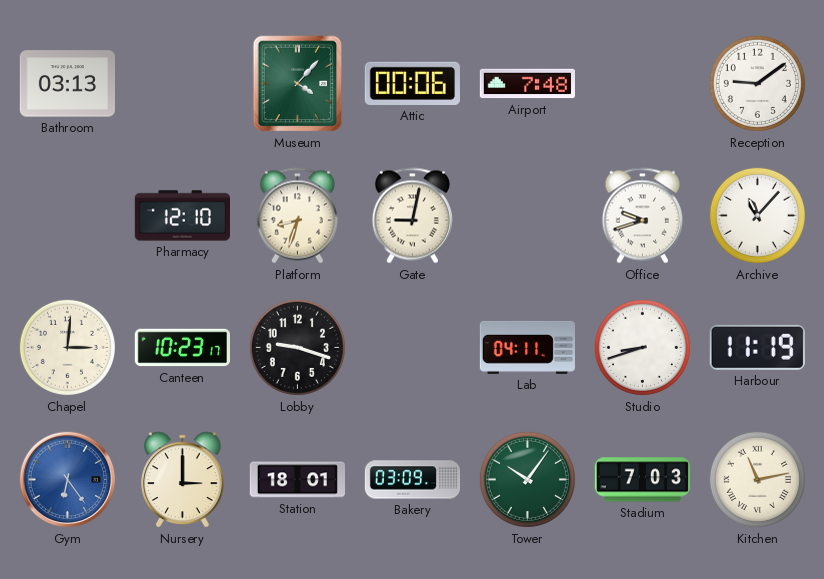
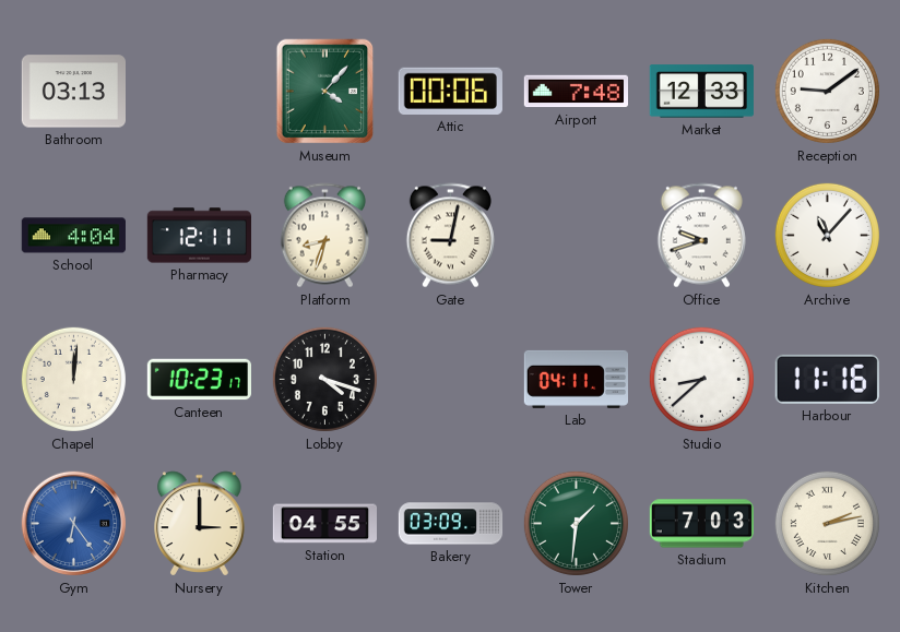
Market: none -> 12:33
School: none -> 4:04
Pharmacy: 12:10 -> 12:11
Chapel: 3:01 -> 12:01
Lobby: 9:18 -> 4:18
Studio: 8:42 -> 8:38
Harbour: 11:19 -> 11:16
Station: 18:01 -> 04:55
Tower: 10:06 -> 1:31
Kitchen: 11:13 -> 2:13
